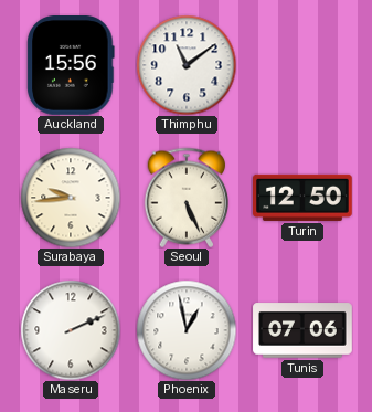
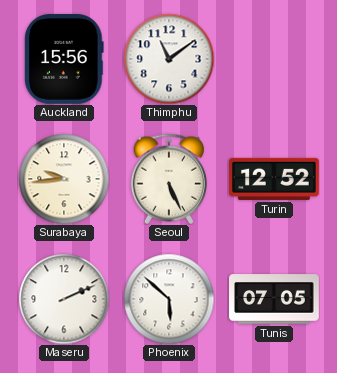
Turin: 12:50 -> 12:52
Phoenix: 12:58 -> 5:52
Tunis: 07:06 -> 07:05
